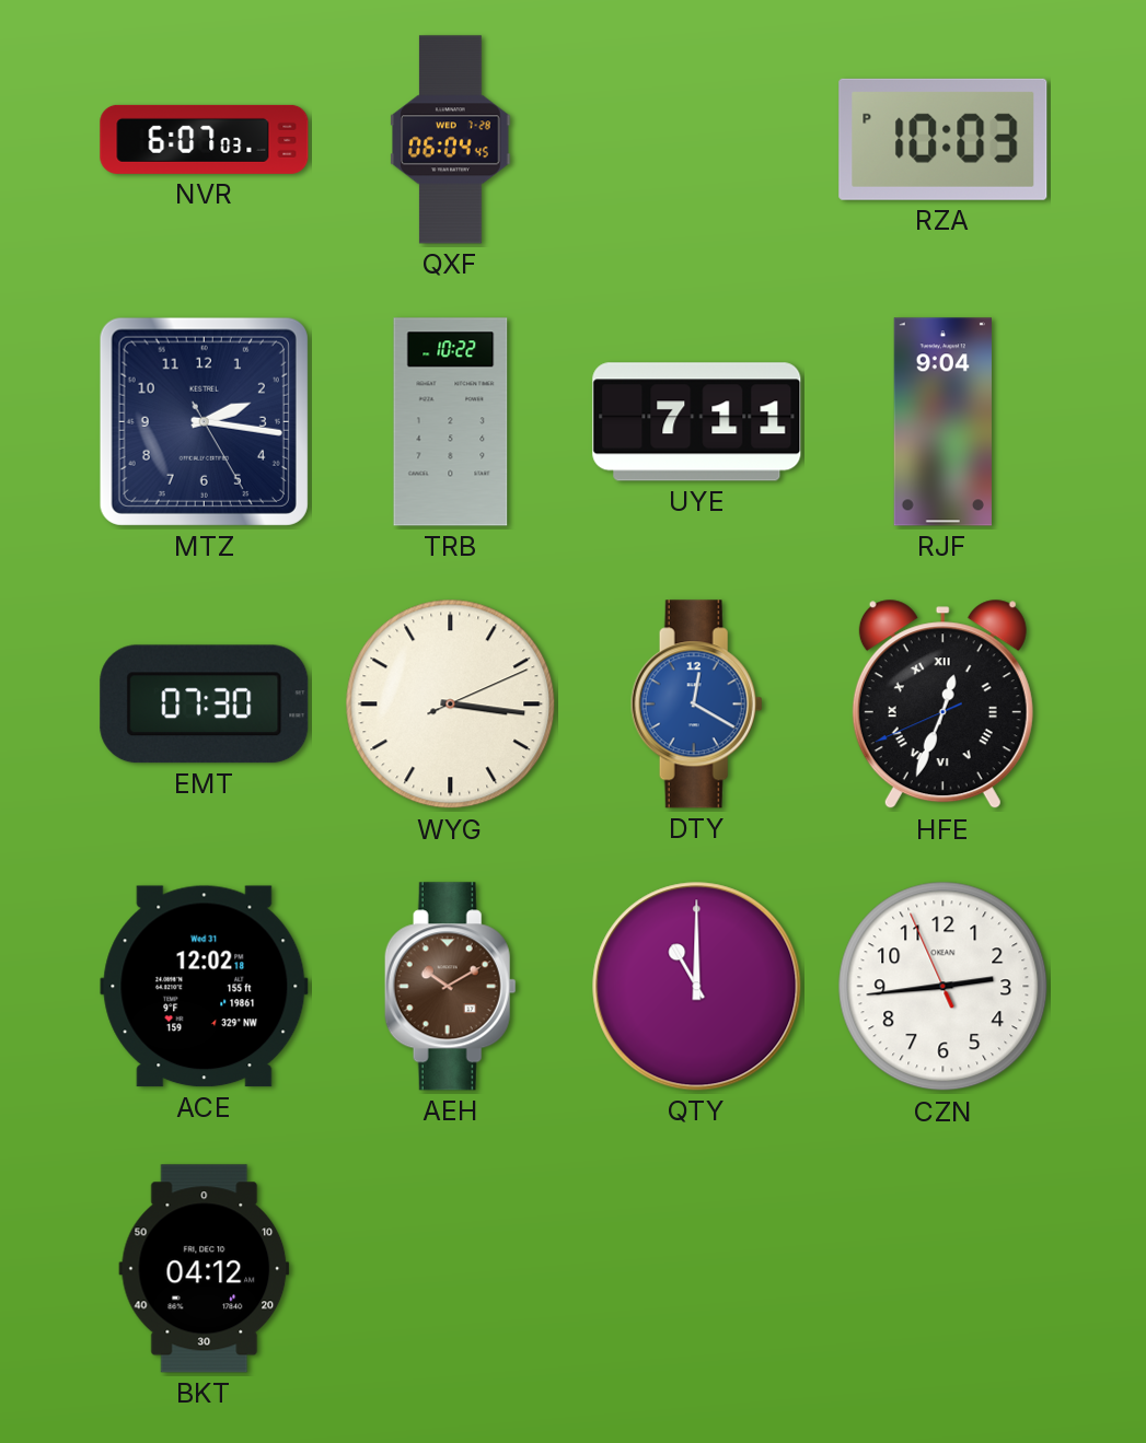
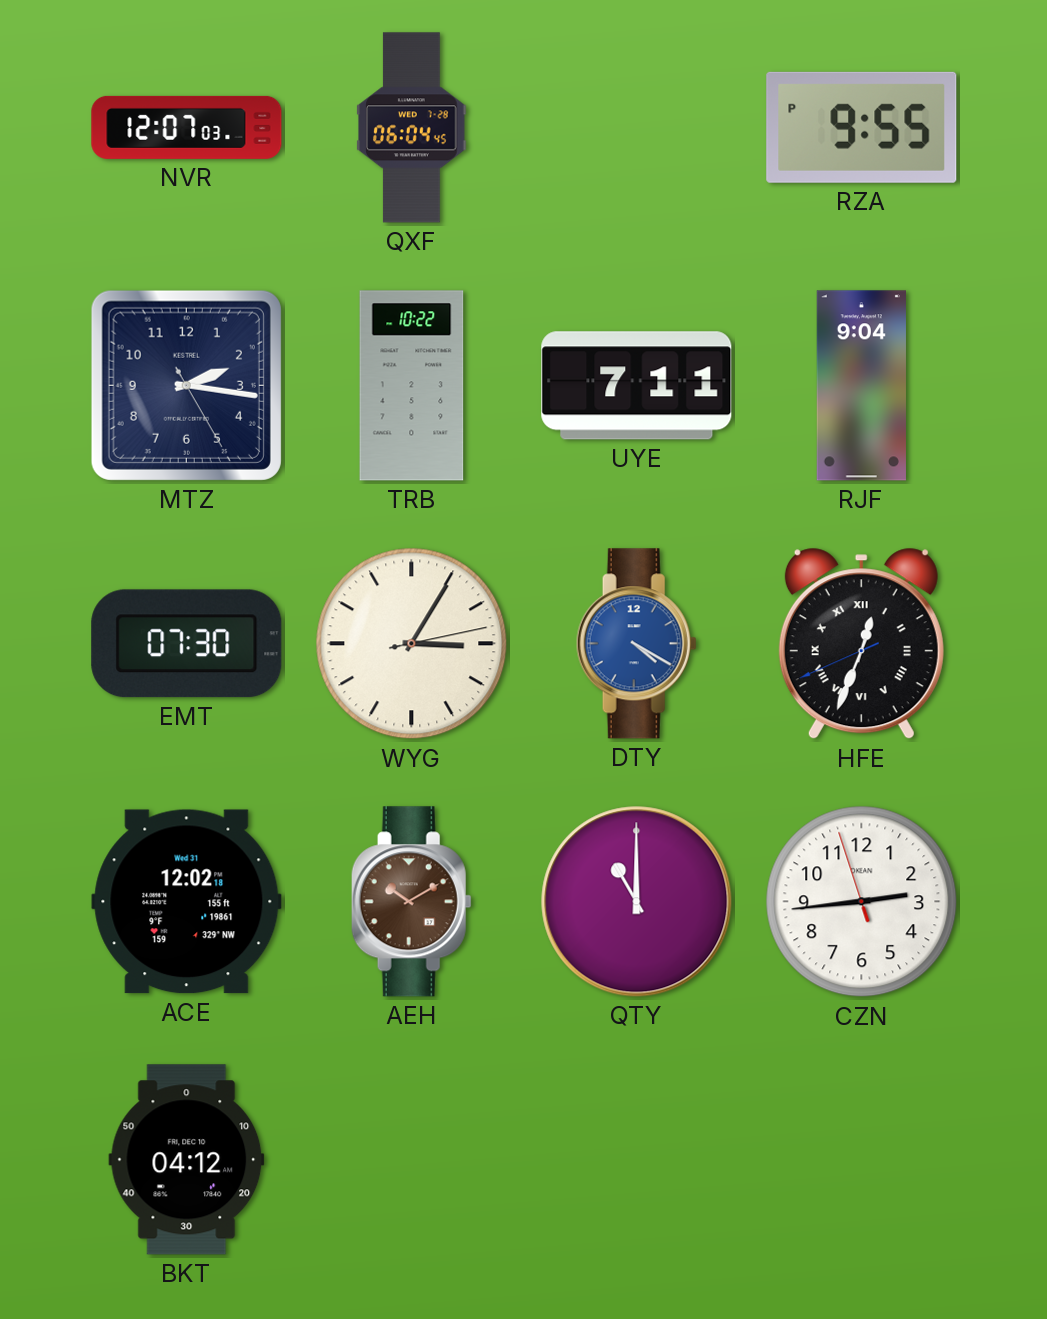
NVR: 6:07 -> 12:07
RZA: 10:03 -> 9:55
WYG: 3:16 -> 3:05
DTY: 12:20 -> 4:20
CZN: 2:43:56 -> 2:43:57
